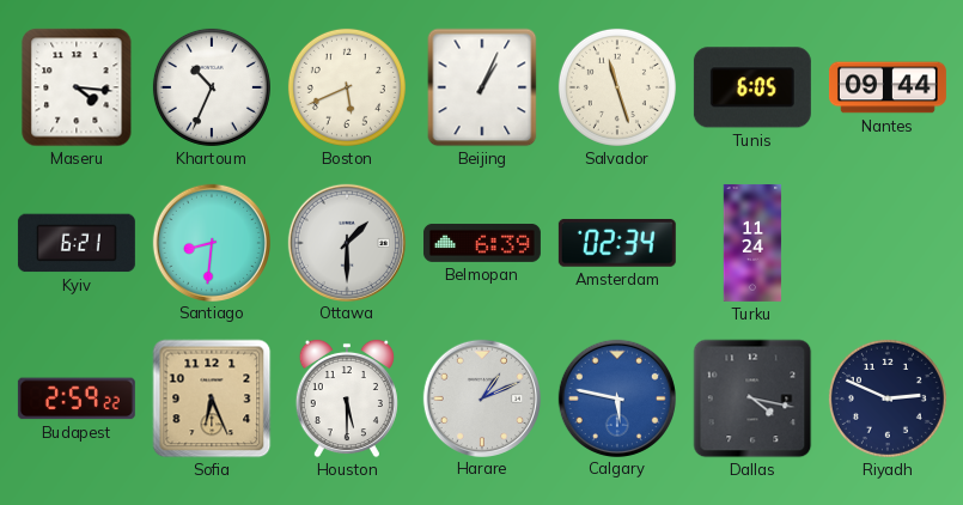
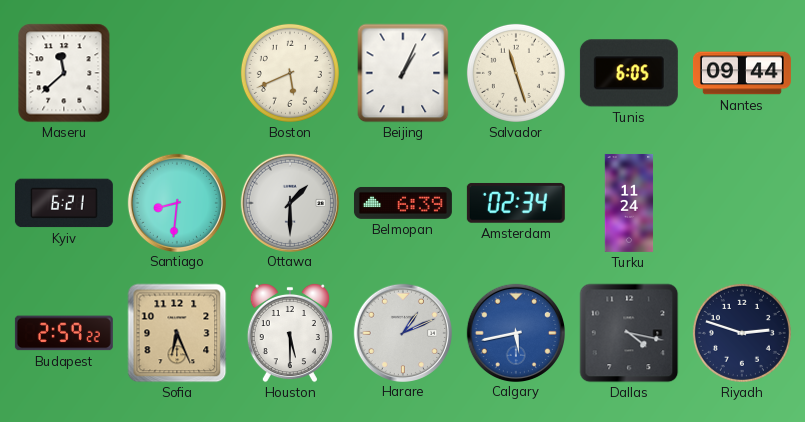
Maseru: 4:16 -> 11:38
Khartoum: 10:34 -> none
Calgary: 5:47 -> 5:43
Riyadh: 2:49 -> 2:48
